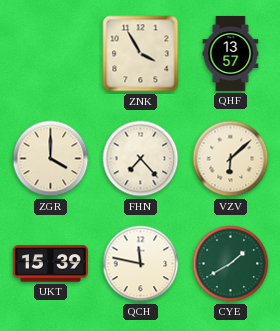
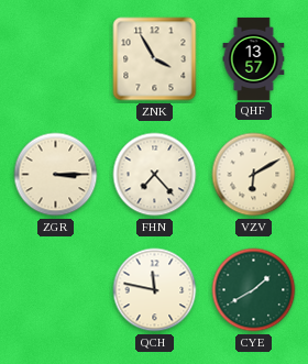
ZGR: 4:00 -> 3:15
VZV: 6:08 -> 6:10
UKT: 15:39 -> none
